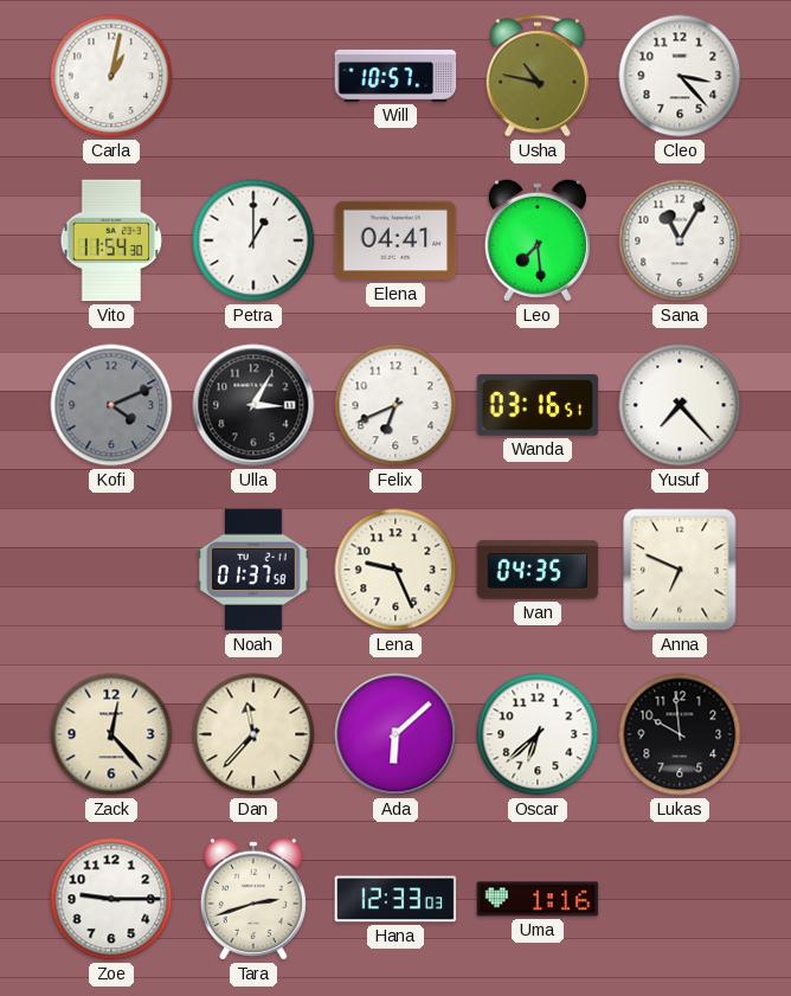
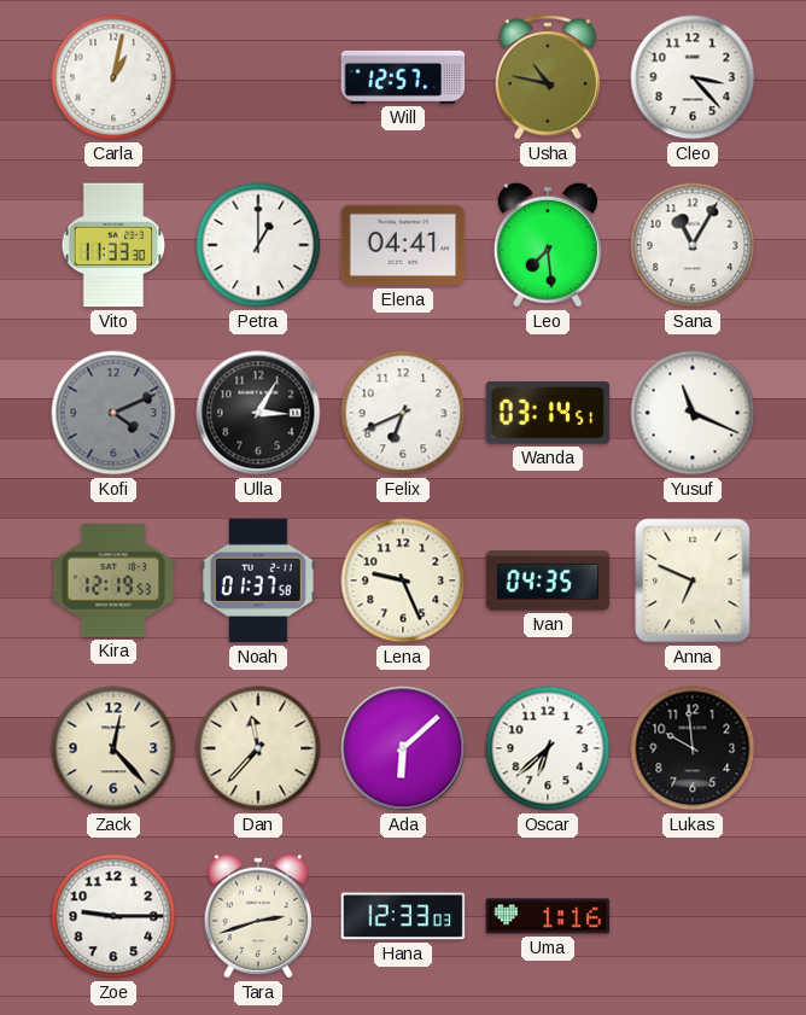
Will: 10:57 -> 12:57
Vito: 11:54 -> 11:33
Wanda: 03:16 -> 03:14
Yusuf: 7:23 -> 11:19
Kira: none -> 12:19
